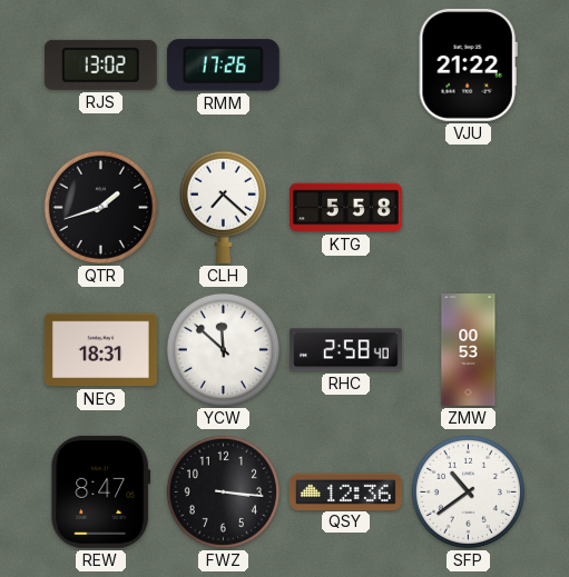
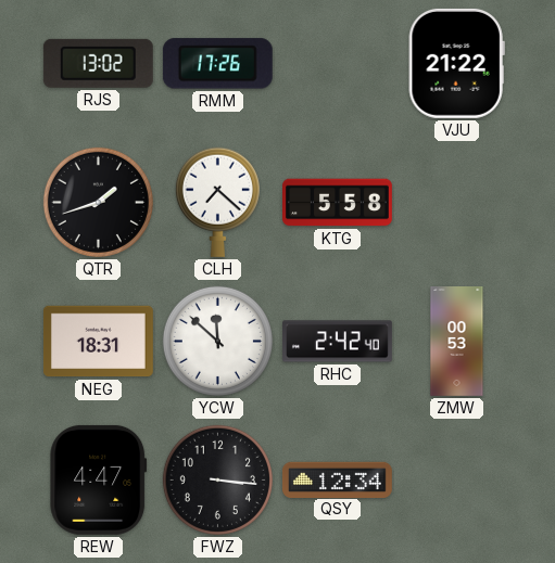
RHC: 2:58 -> 2:42
REW: 8:47 -> 4:47
QSY: 12:36 -> 12:34
SFP: 10:39 -> none
